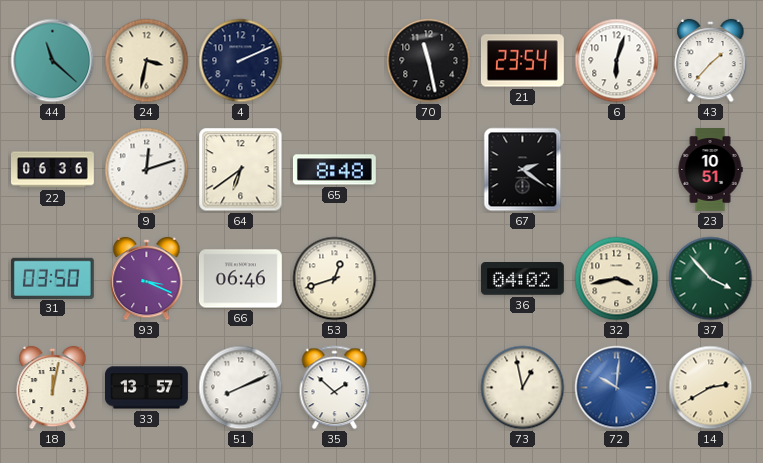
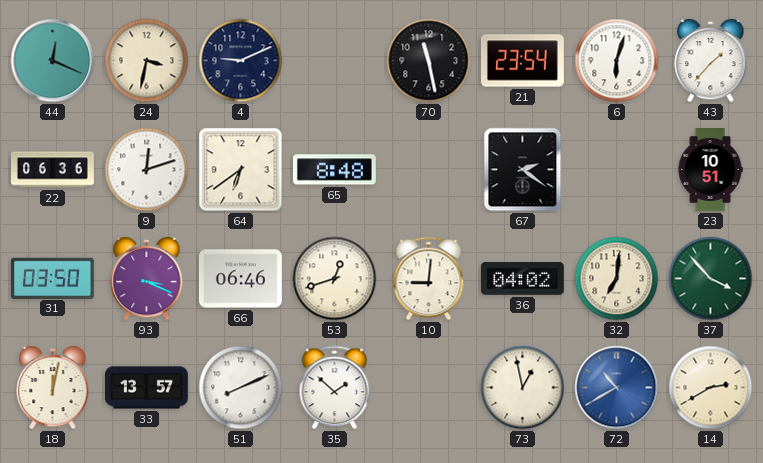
44: 11:22 -> 12:19
4: 2:11 -> 9:11
10: none -> 9:01
32: 3:43 -> 7:01
72: 10:01 -> 10:40
